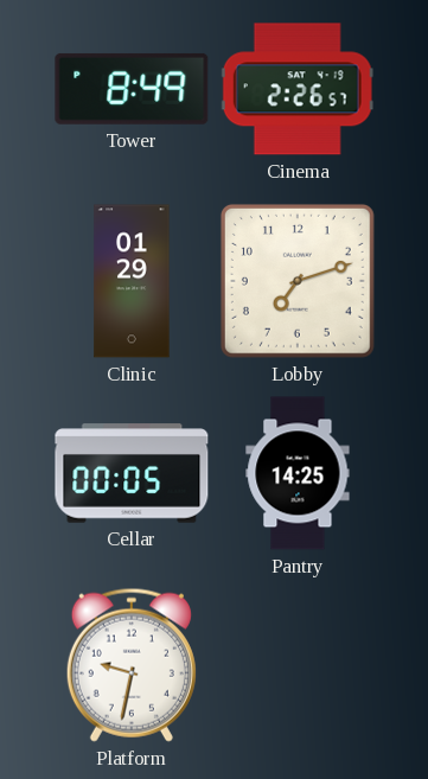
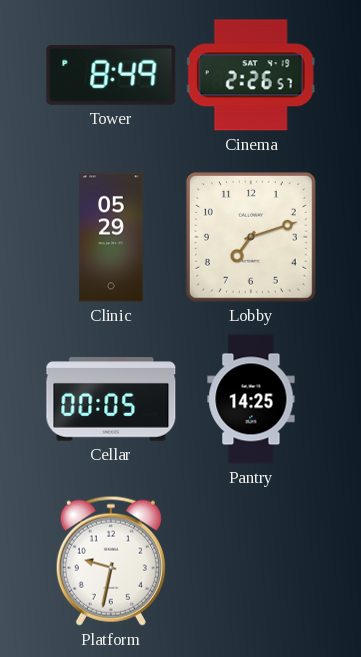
Clinic: 01:29 -> 05:29
